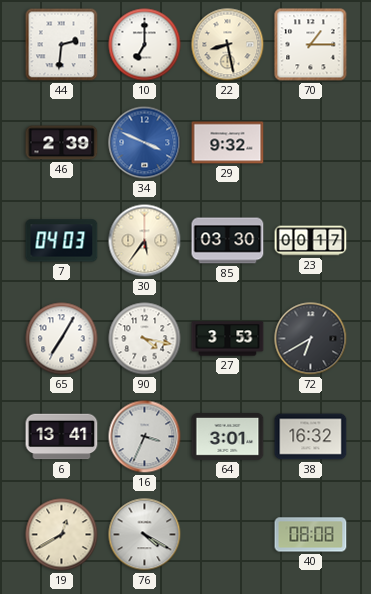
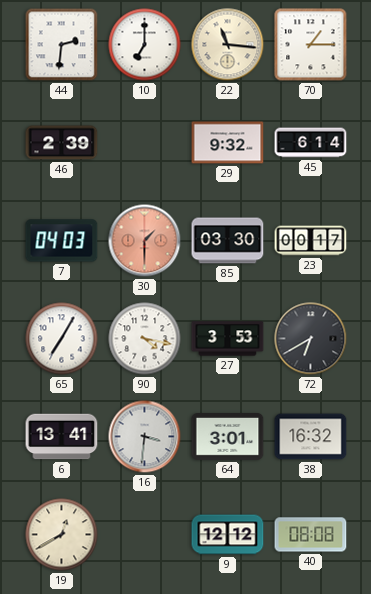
22: 8:28 -> 11:16
34: 3:49 -> none
45: none -> 6:14
30: 5:36 -> 1:30
30 dial: cream -> salmon
16: 3:34 -> 3:31
76: 4:20 -> none
9: none -> 12:12
